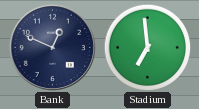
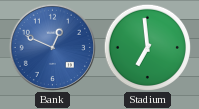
Bank dial: navy -> blue
